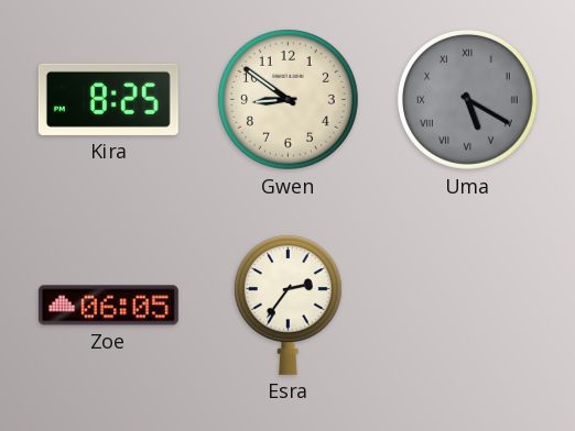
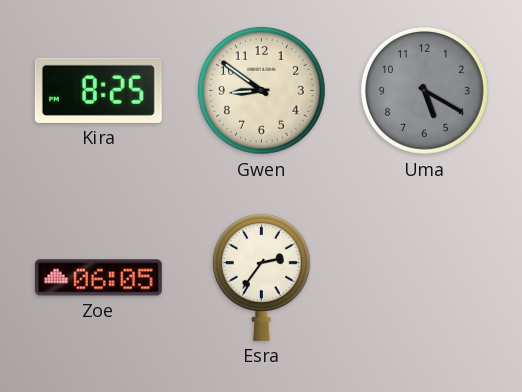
Uma numerals: Roman -> Arabic
